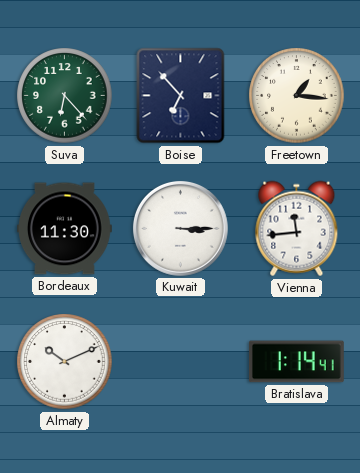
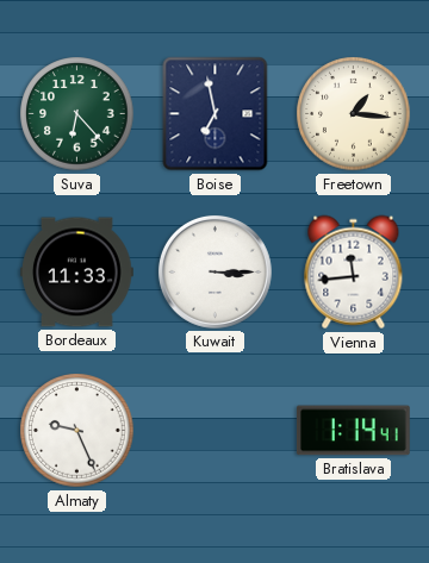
Boise: 6:53 -> 6:58
Bordeaux: 11:30 -> 11:33
Almaty: 10:11 -> 9:26
